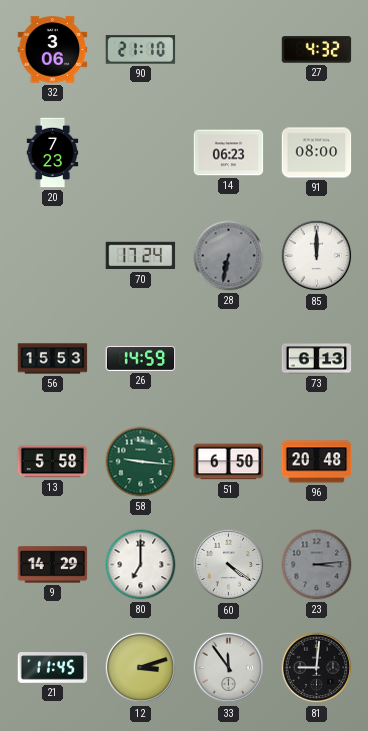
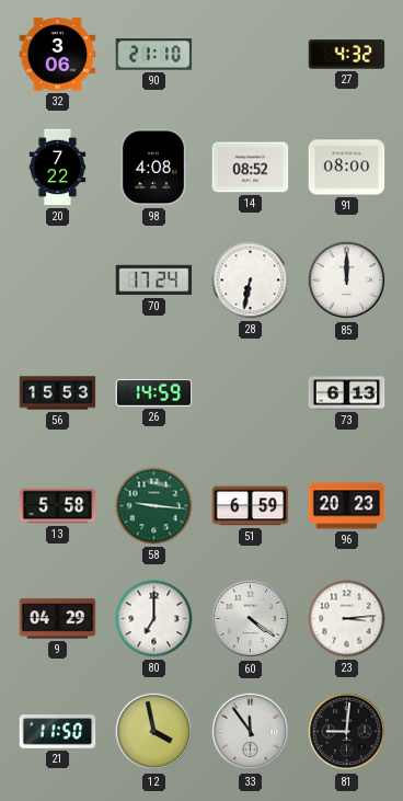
20: 7:23 -> 7:22
98: none -> 4:08
14: 06:23 -> 08:52
28 dial: grey -> white
51: 6:50 -> 6:59
96: 20:48 -> 20:23
9: 14:29 -> 04:29
23 dial: grey -> white
21: 11:45 -> 11:50
12: 3:12 -> 3:58
